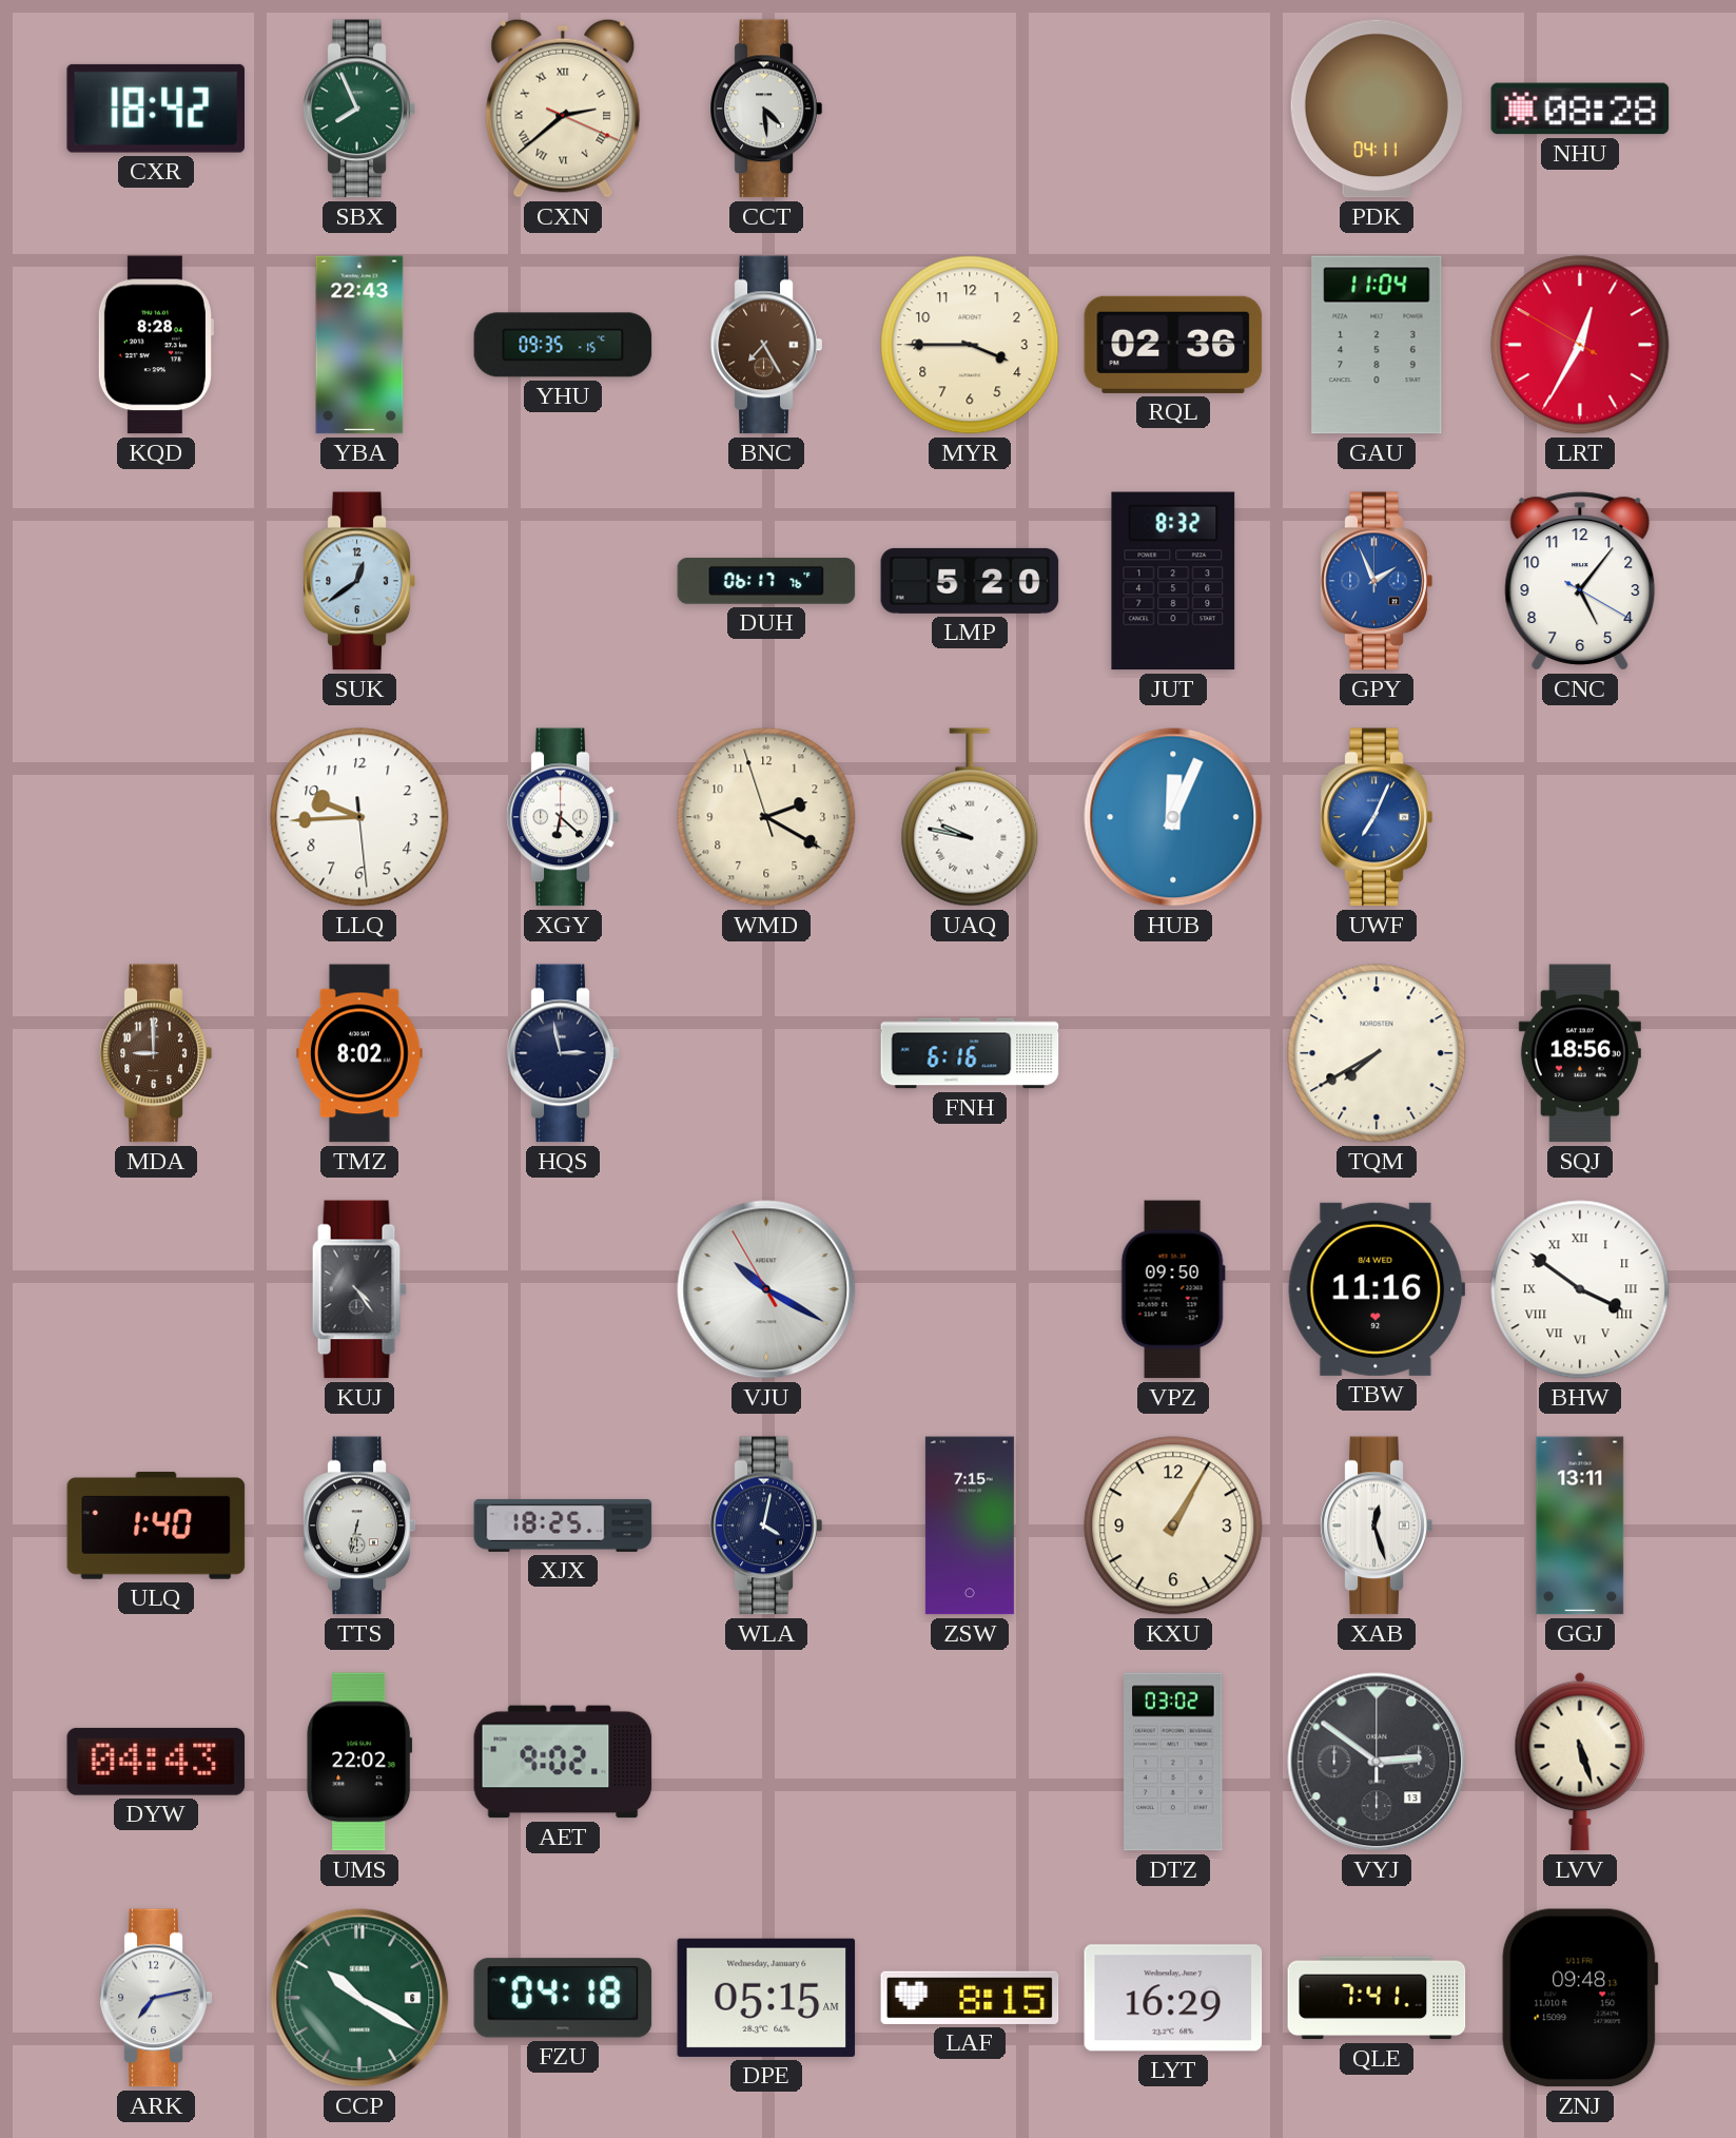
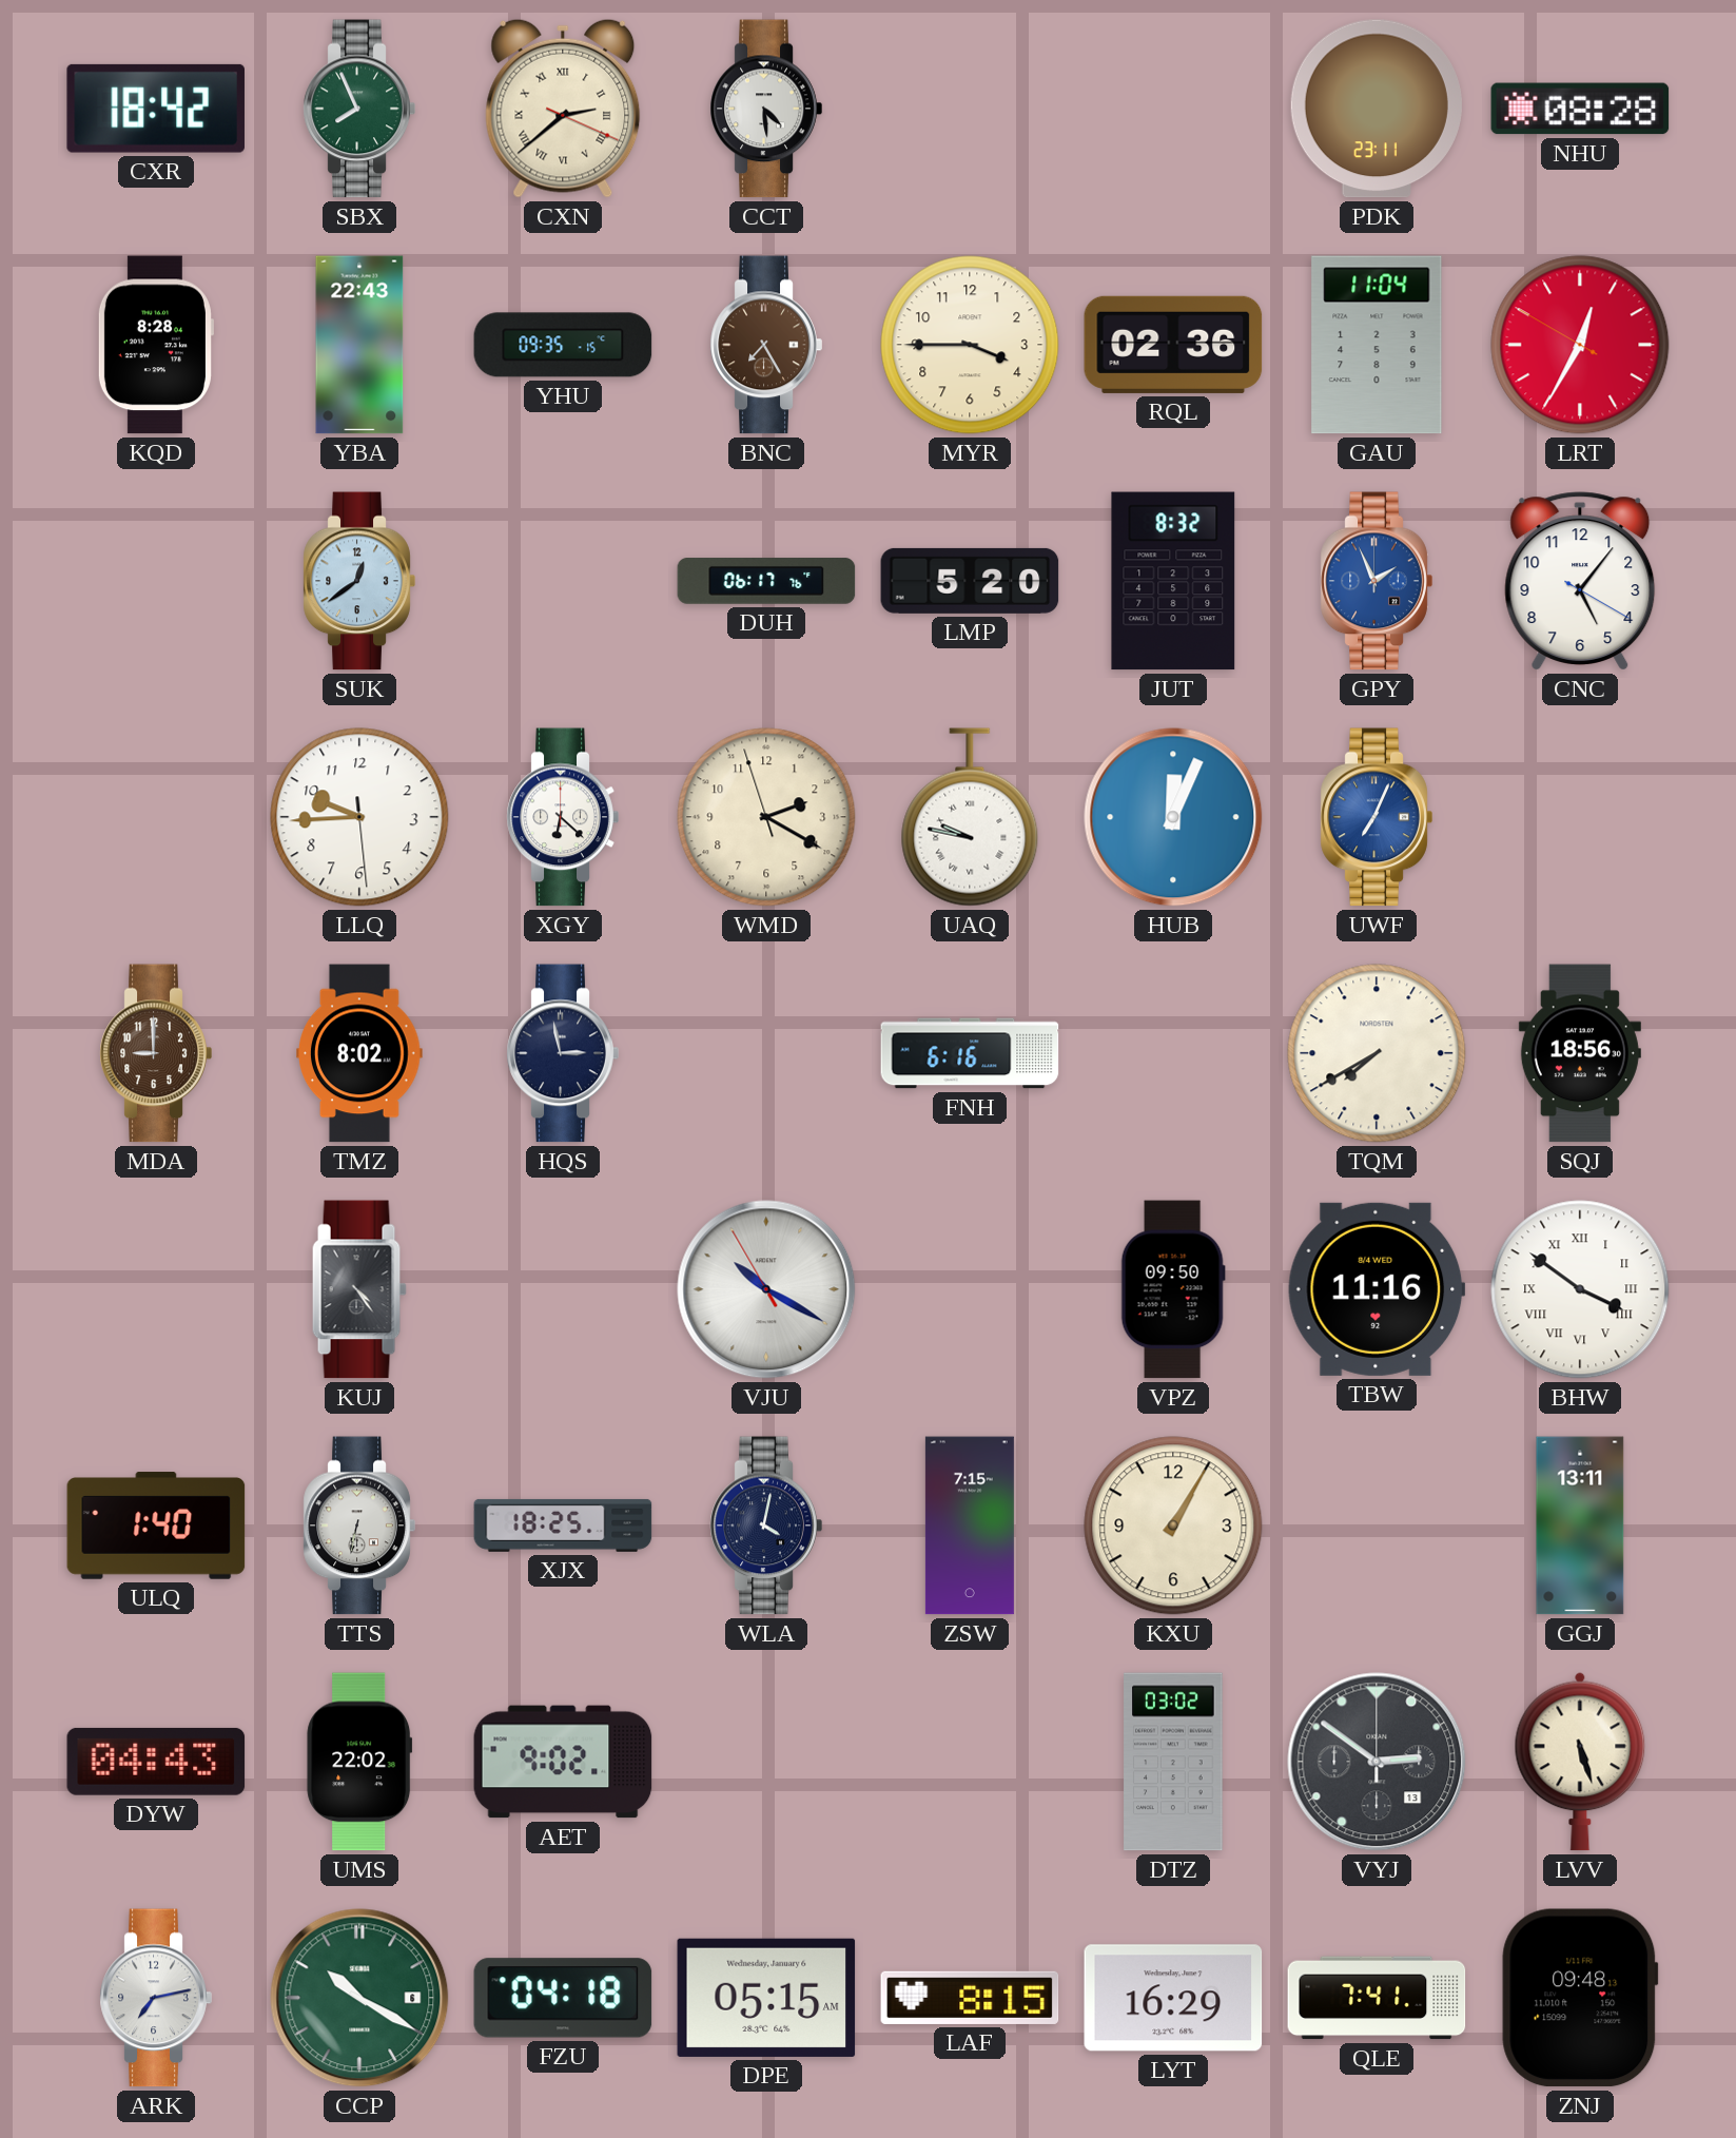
PDK: 04:11 -> 23:11
XAB: 12:27 -> none
